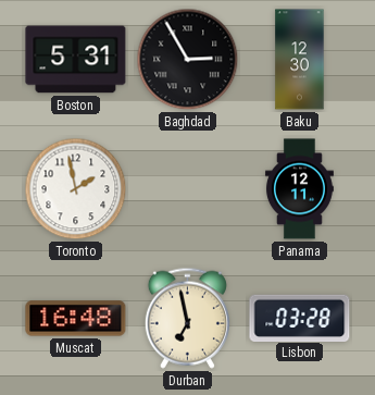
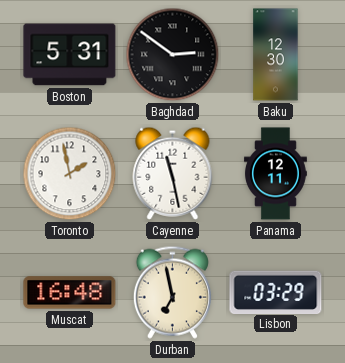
Baghdad: 2:55 -> 2:51
Cayenne: none -> 11:28
Lisbon: 03:28 -> 03:29
